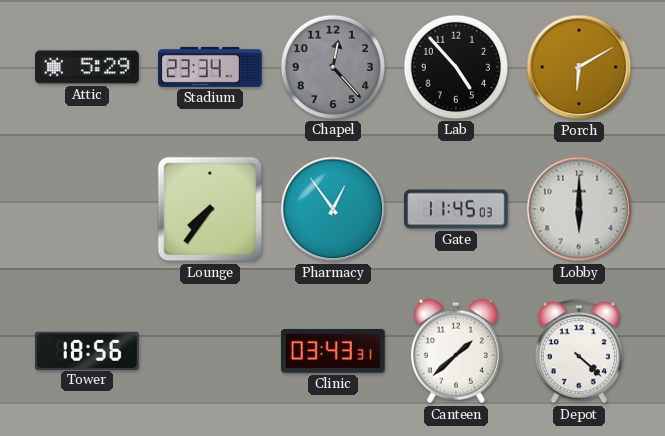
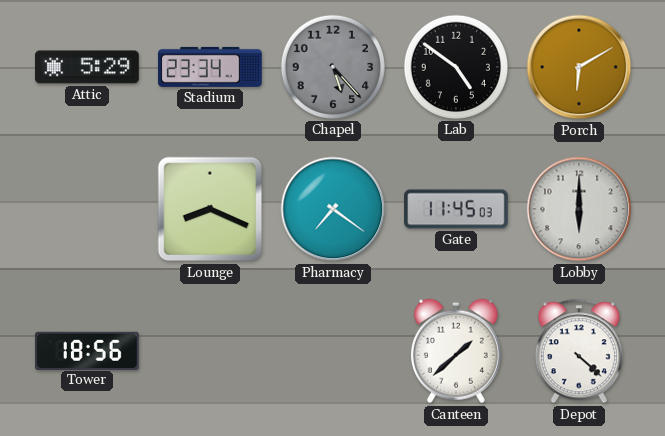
Chapel: 12:23 -> 5:23
Lab: 4:53 -> 4:51
Lounge: 7:36 -> 8:19
Pharmacy: 12:54 -> 7:21
Clinic: 03:43 -> none
